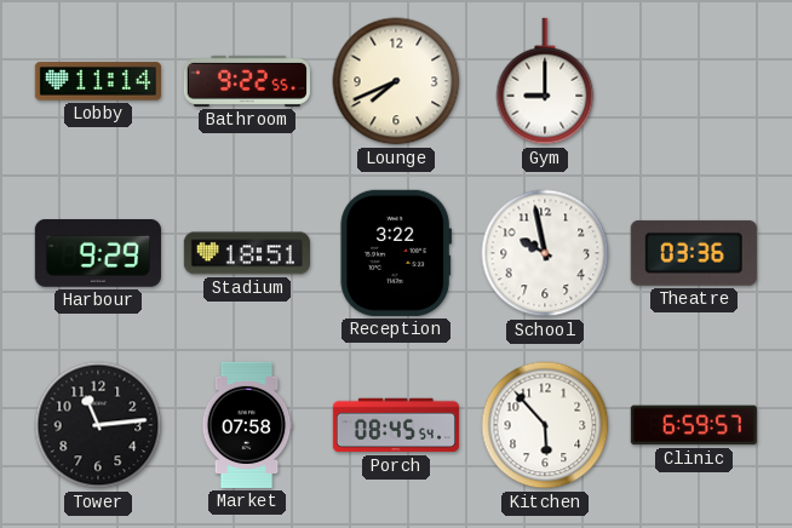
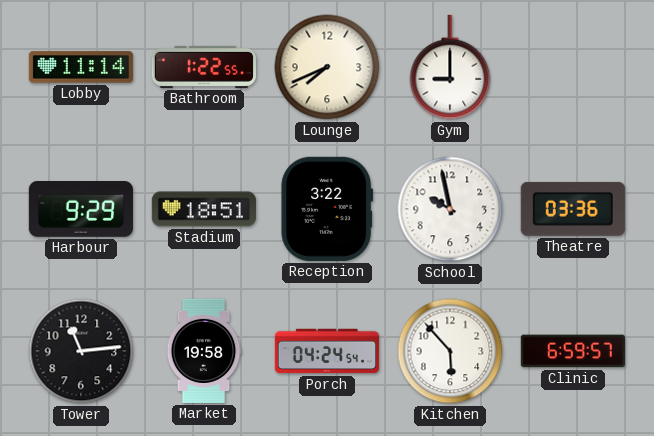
Bathroom: 9:22 -> 1:22
Market: 07:58 -> 19:58
Porch: 08:45 -> 04:24
